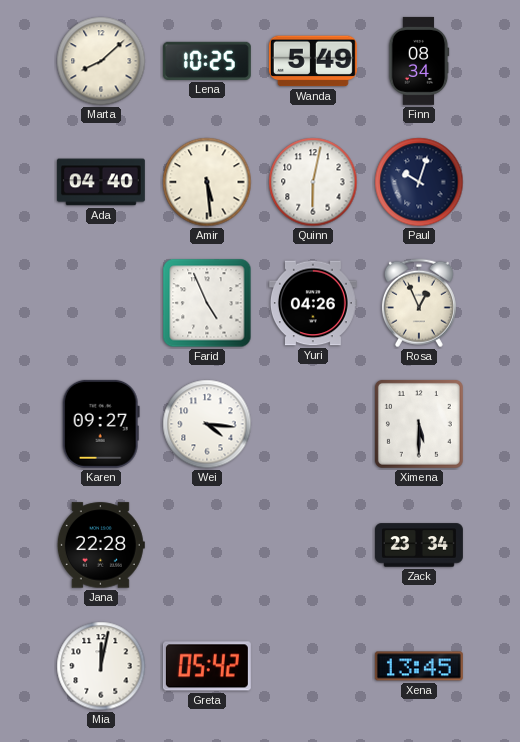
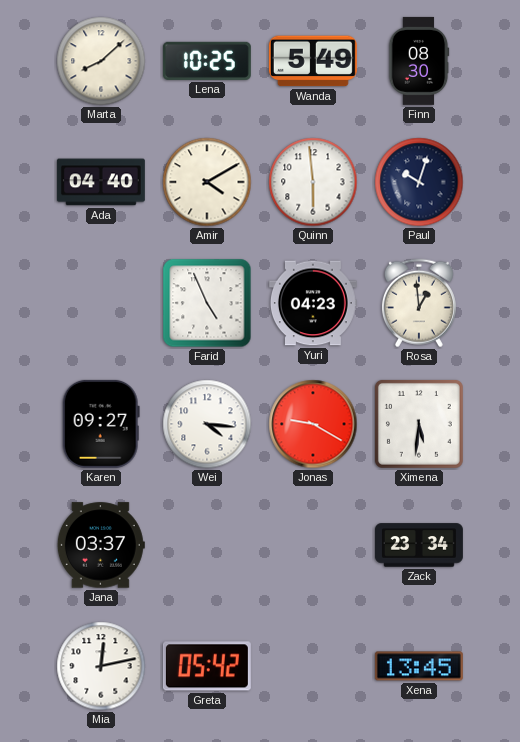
Finn: 08:34 -> 08:30
Amir: 5:29 -> 4:10
Quinn: 6:02 -> 5:59
Yuri: 04:26 -> 04:23
Rosa: 12:56 -> 12:59
Jonas: none -> 9:20
Ximena: 5:30 -> 5:31
Jana: 22:28 -> 03:37
Mia: 12:02 -> 12:13
